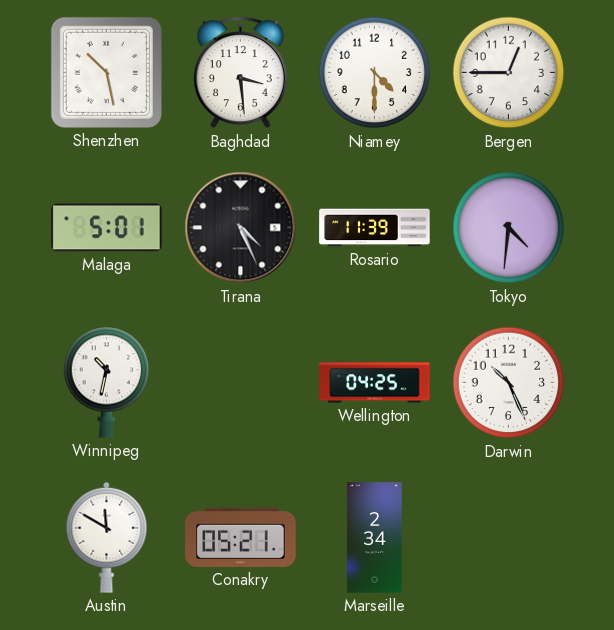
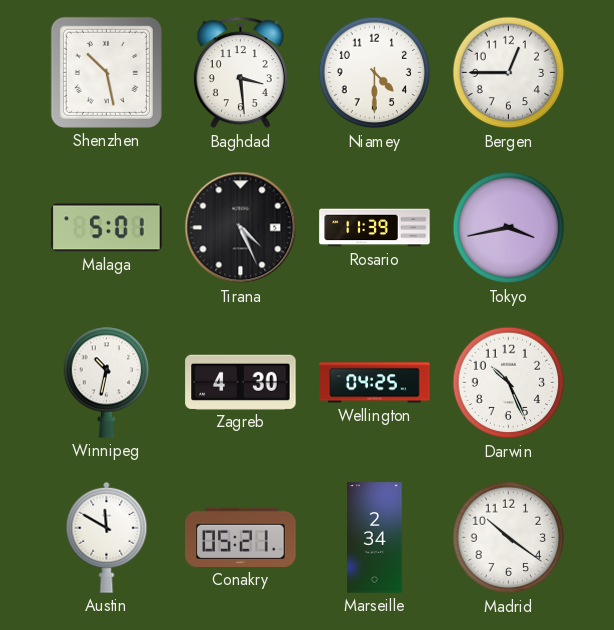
Tokyo: 4:31 -> 3:43
Zagreb: none -> 4:30
Madrid: none -> 10:21
